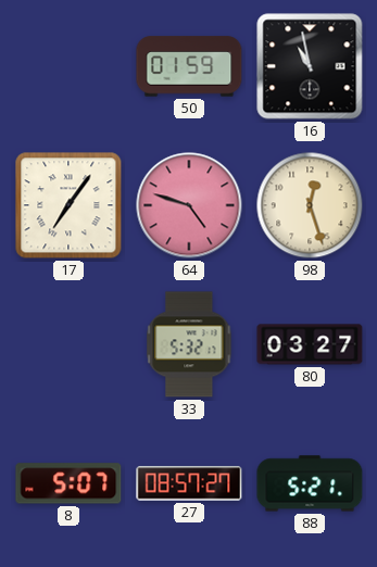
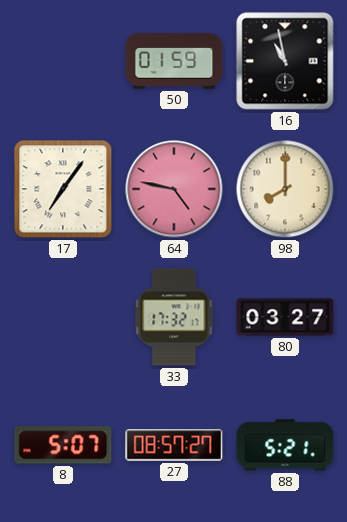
64: 4:48 -> 4:47
98: 12:27 -> 8:00
33: 5:32 -> 17:32
